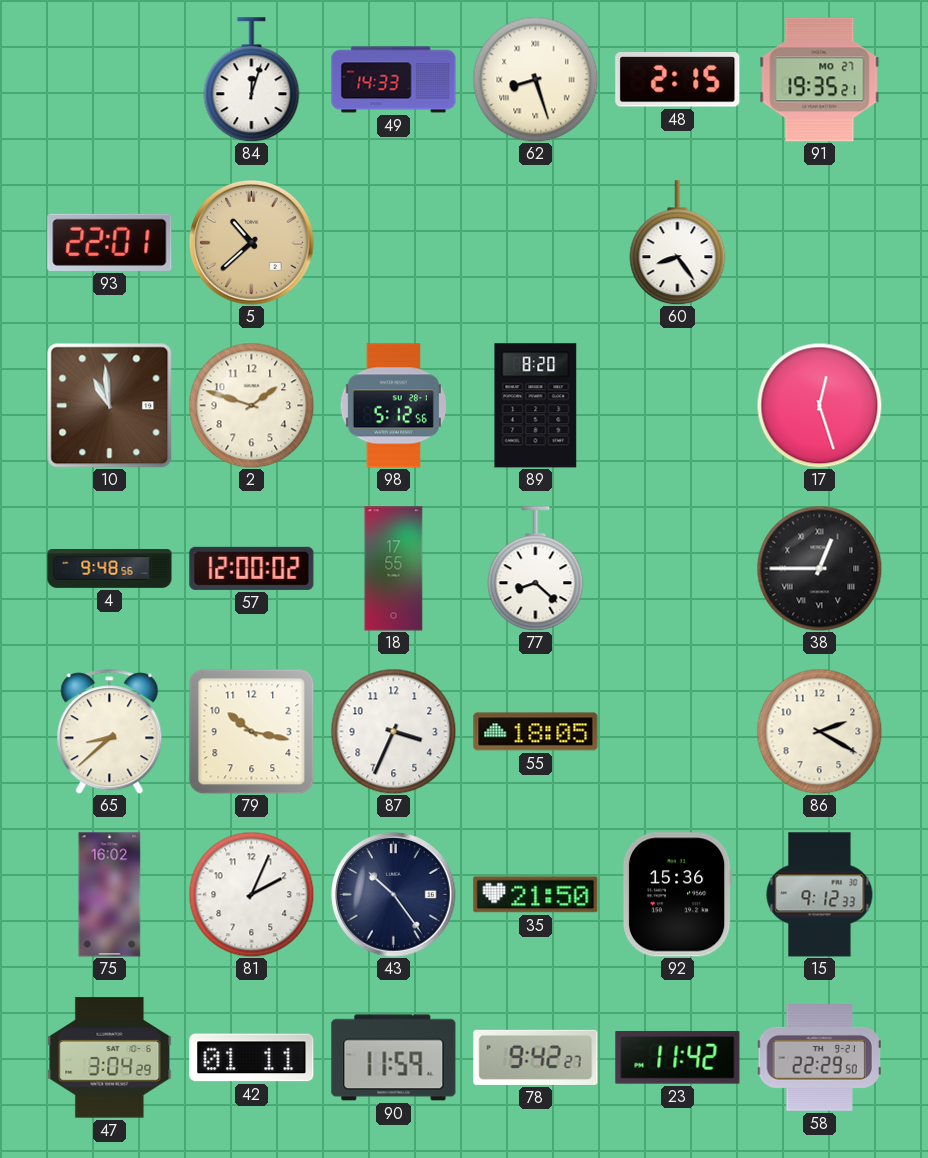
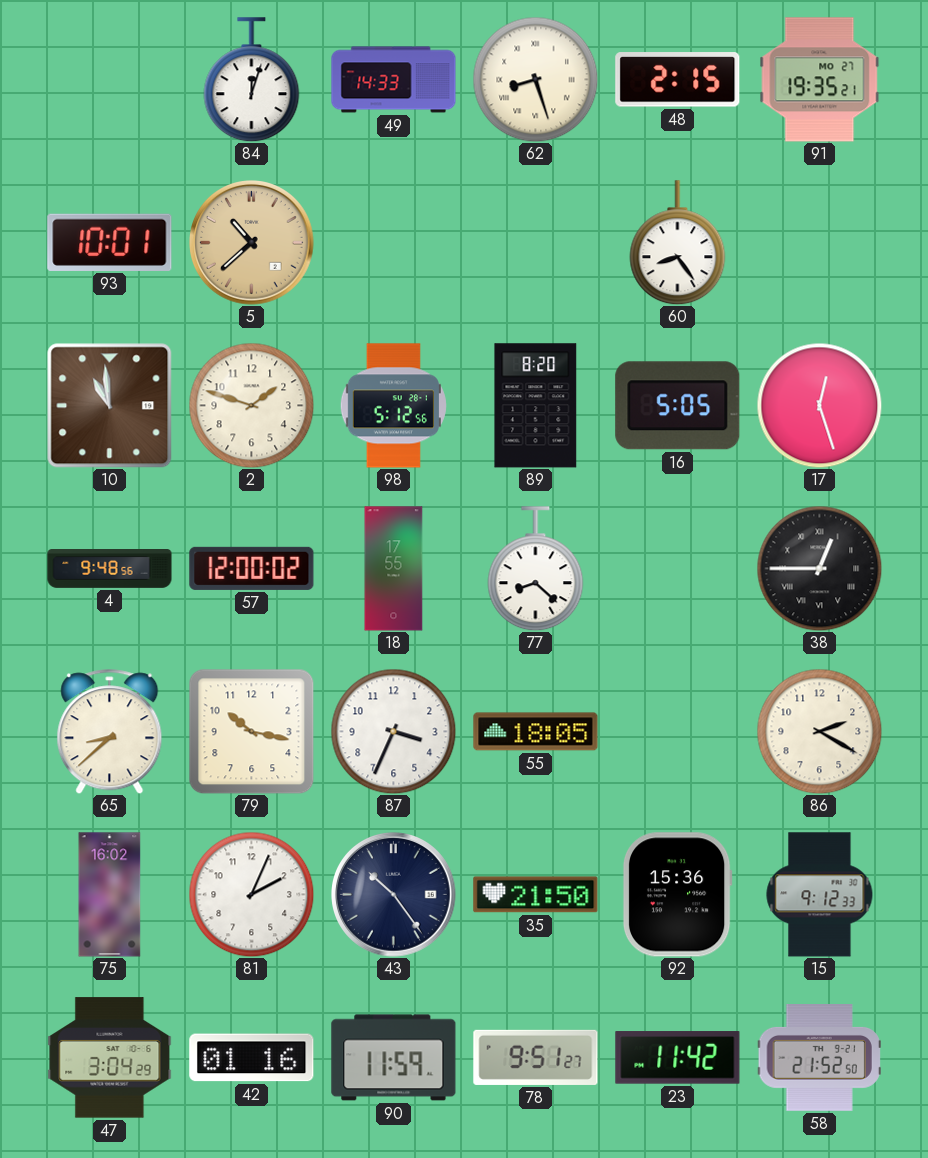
93: 22:01 -> 10:01
16: none -> 5:05
42: 01:11 -> 01:16
78: 9:42 -> 9:51
58: 22:29 -> 21:52
